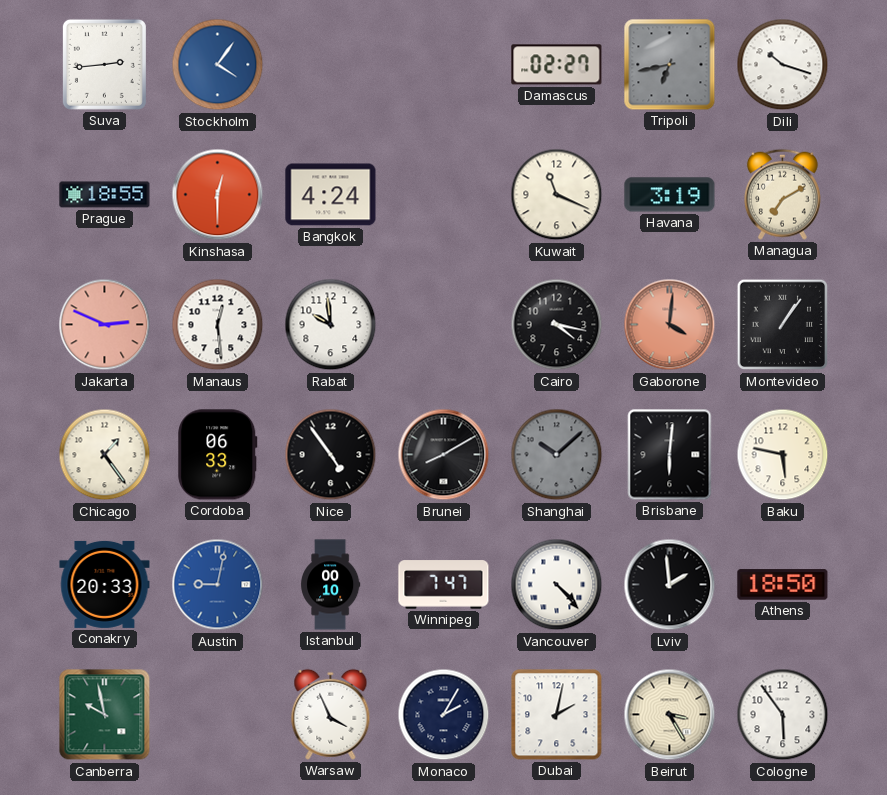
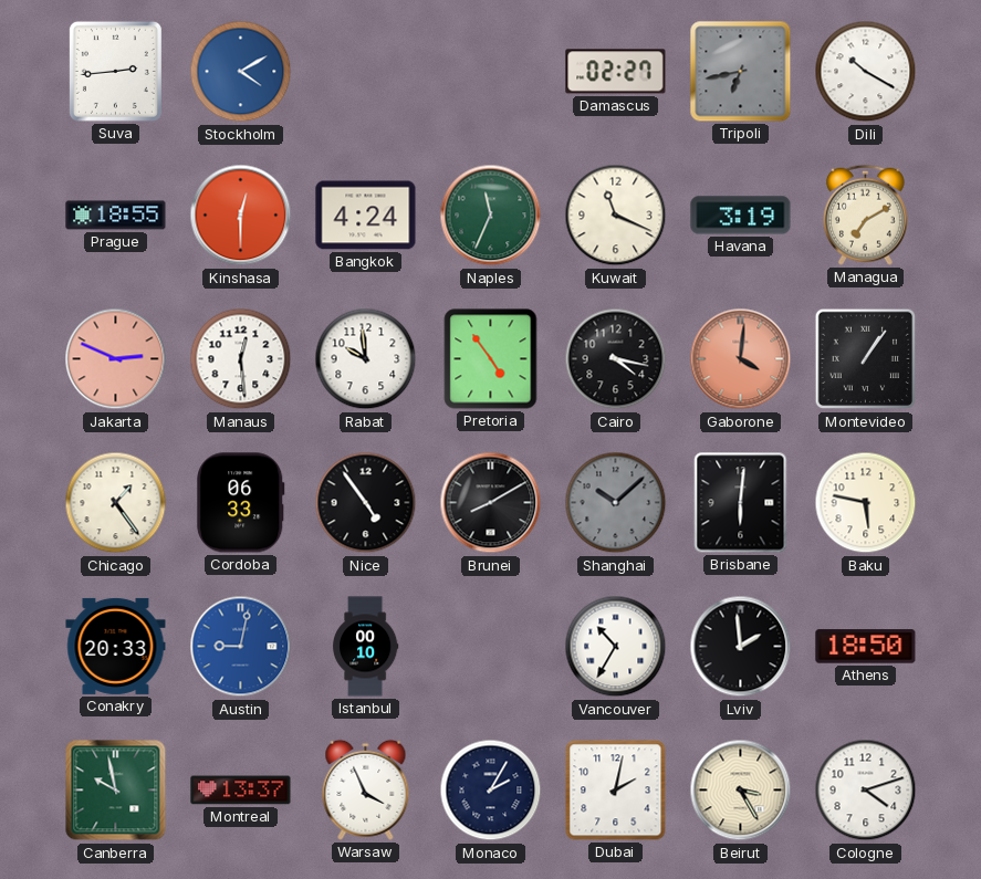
Stockholm: 4:06 -> 4:10
Dili: 10:18 -> 10:20
Naples: none -> 11:34
Pretoria: none -> 4:54
Winnipeg: 7:47 -> none
Vancouver: 4:23 -> 10:35
Montreal: none -> 13:37
Cologne: 5:54 -> 4:12
